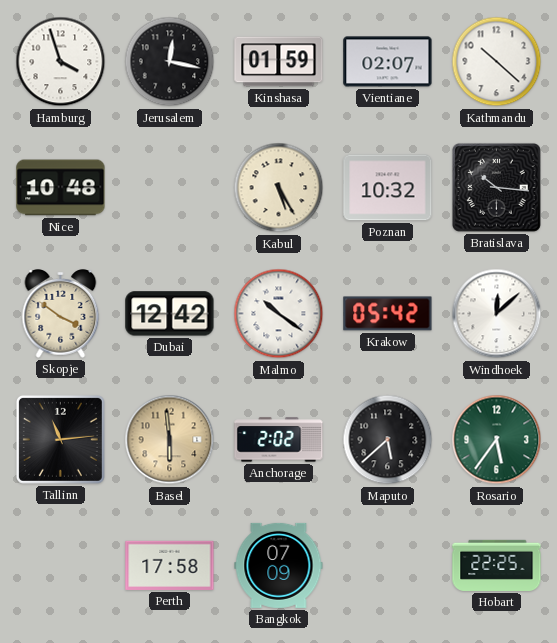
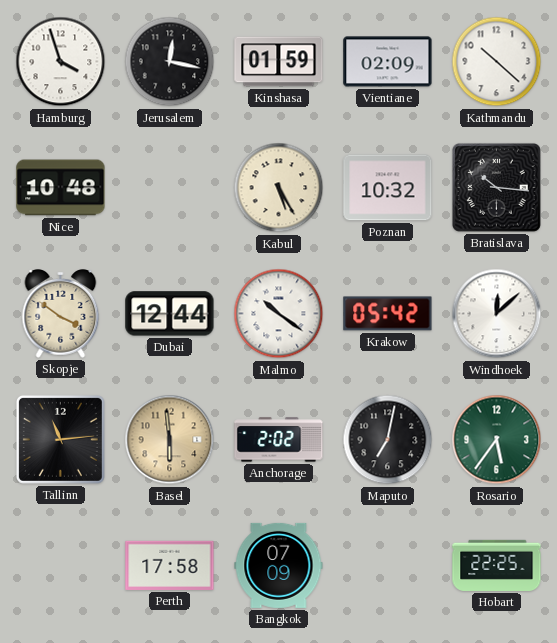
Vientiane: 02:07 -> 02:09
Dubai: 12:42 -> 12:44
Maputo: 5:38 -> 7:02
